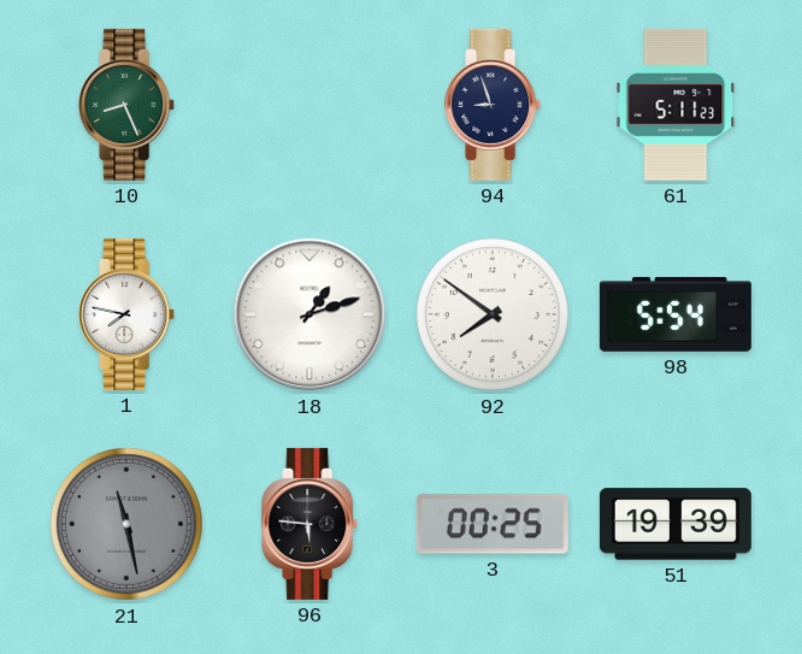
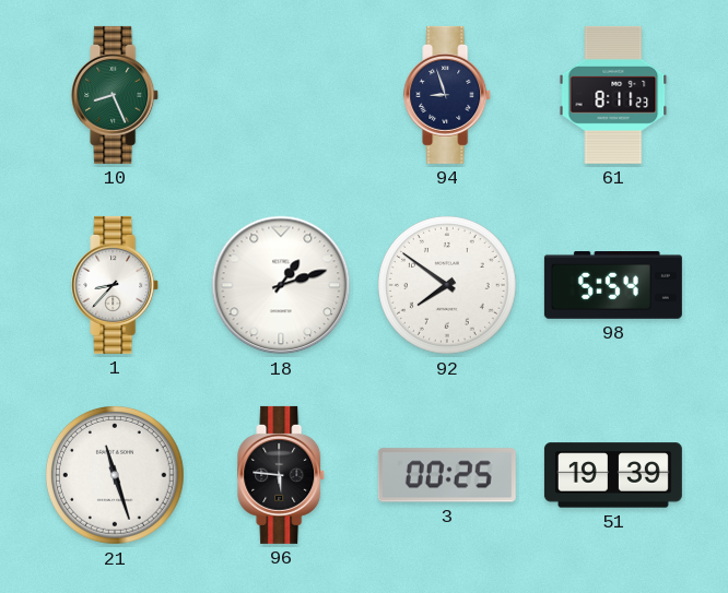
61: 5:11 -> 8:11
1: 7:47 -> 8:37
21: 11:28 -> 11:27
21 dial: grey -> white
